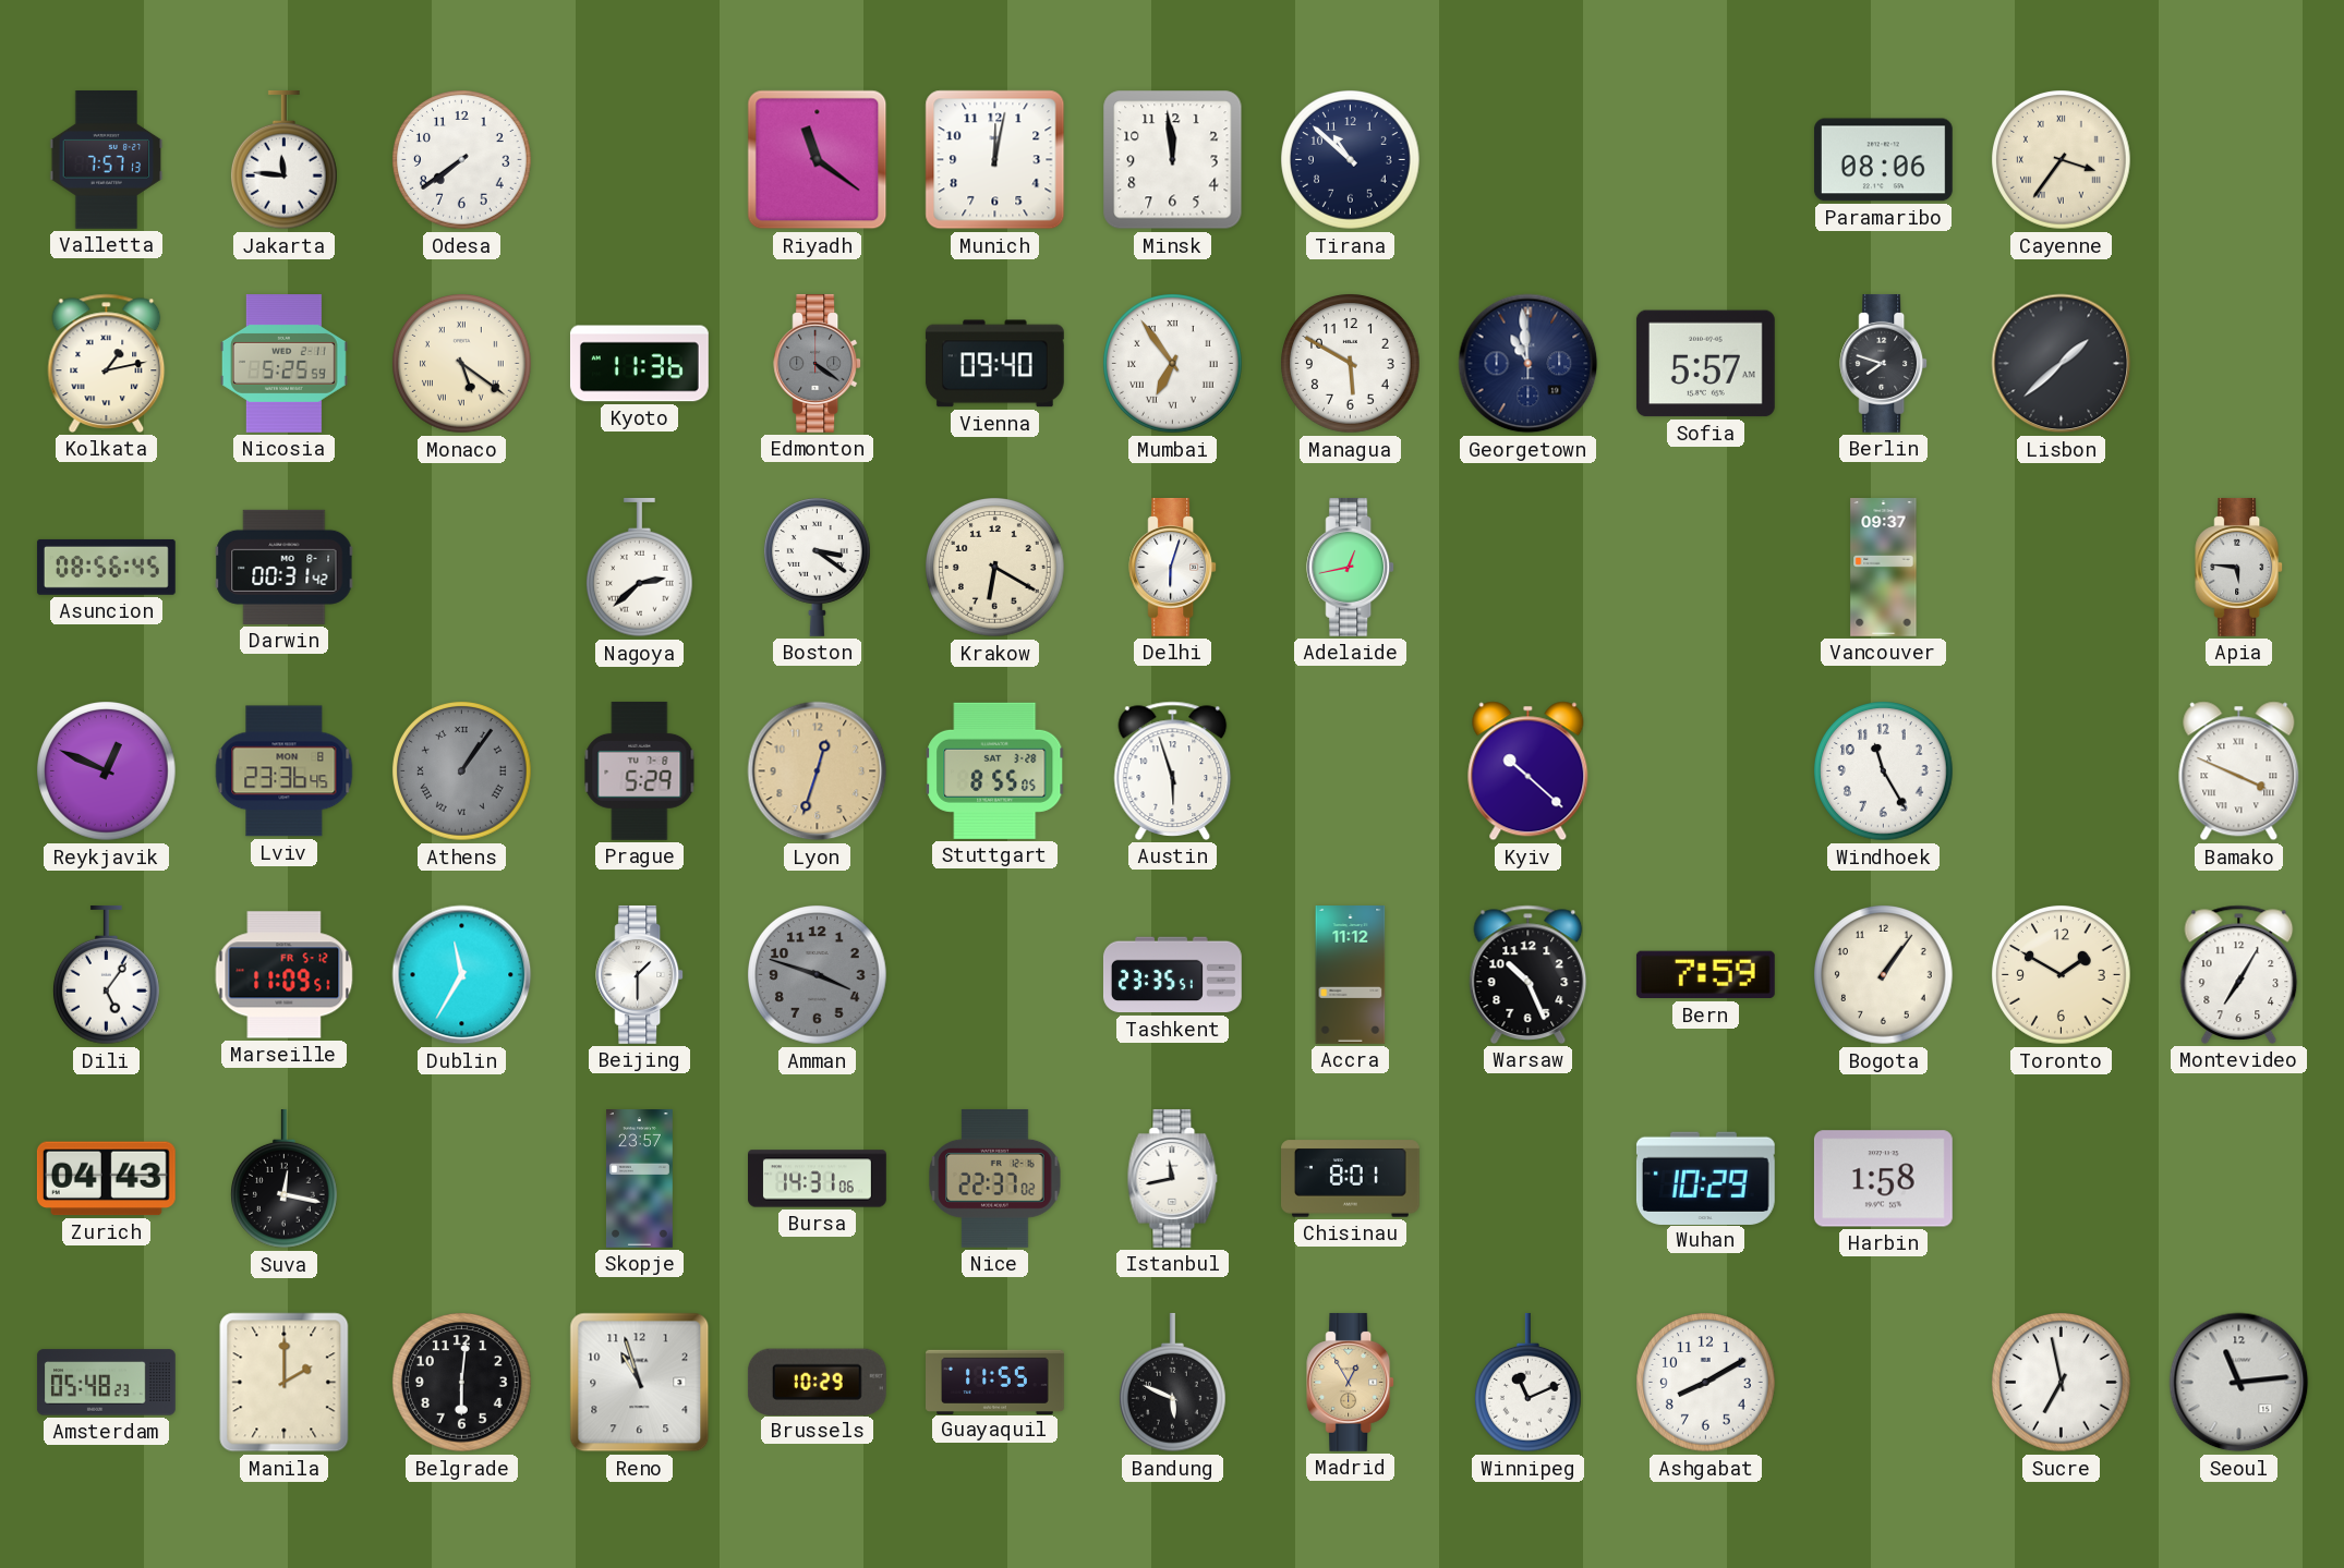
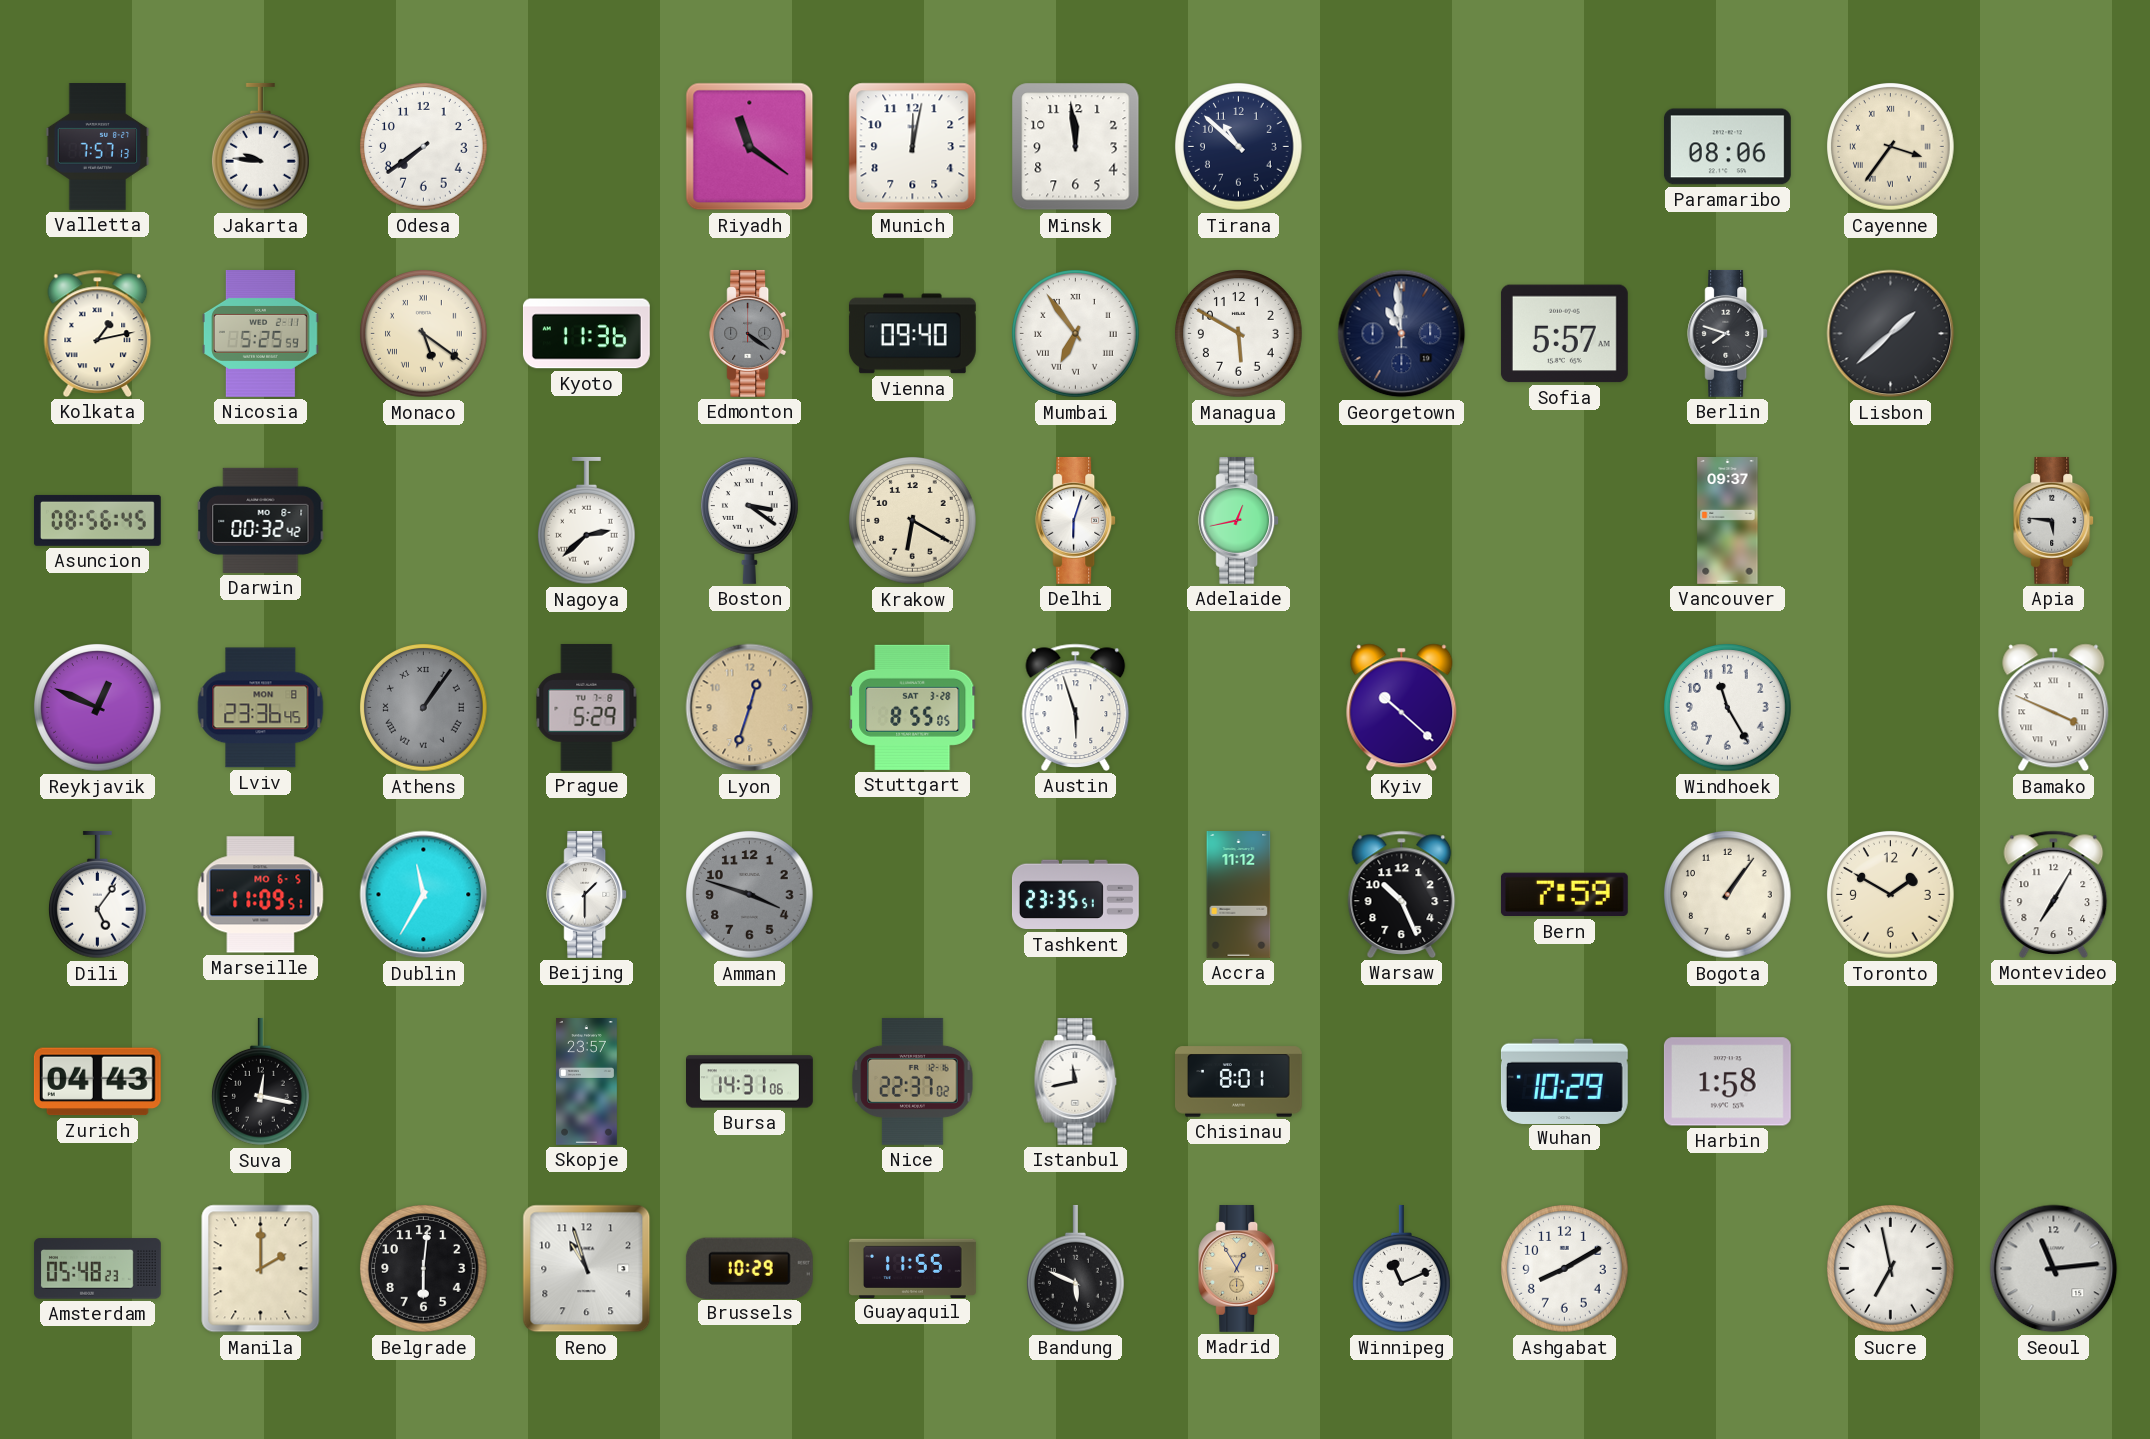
Jakarta: 11:46 -> 9:46
Darwin: 00:31 -> 00:32
Marseille date: FR 5-12 -> MO 6-5
